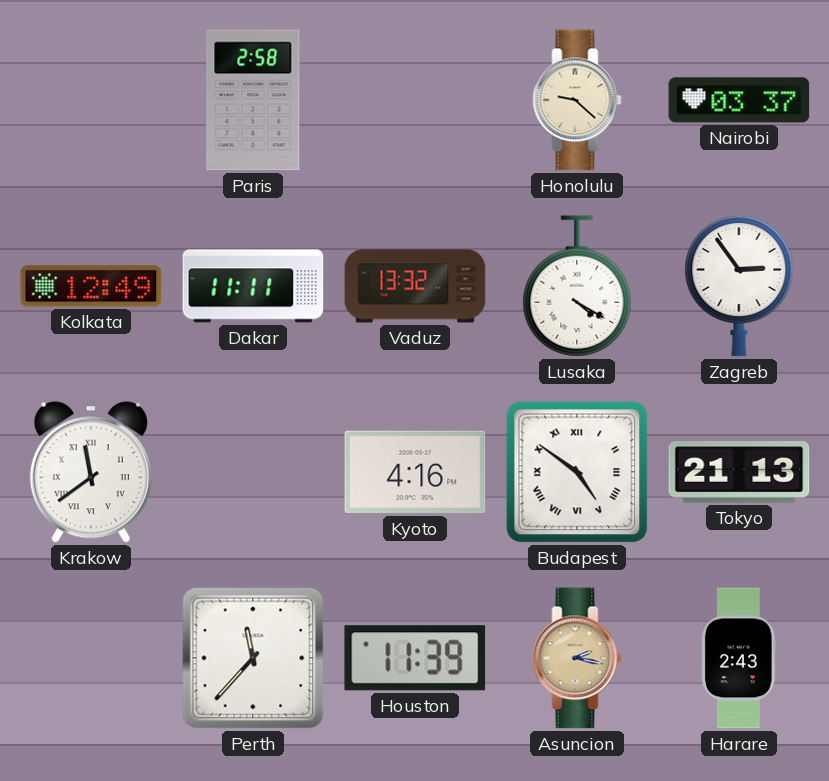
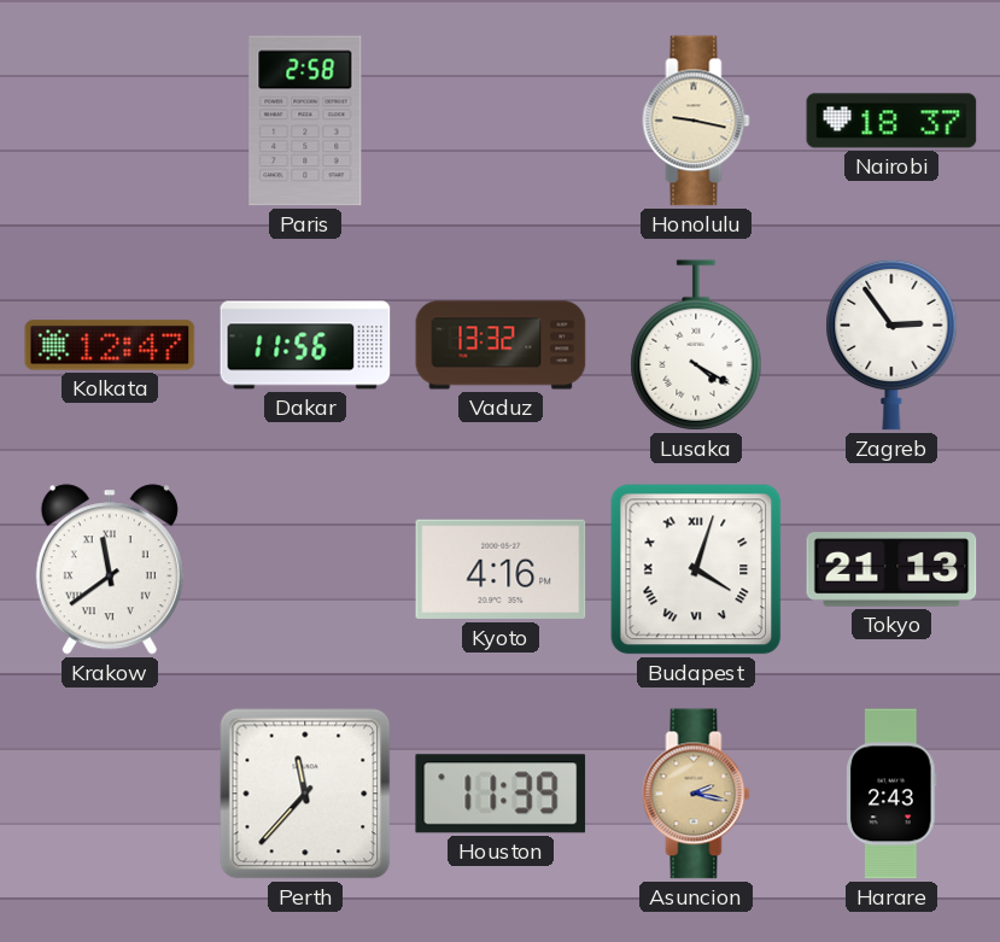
Honolulu: 9:22 -> 9:17
Nairobi: 03:37 -> 18:37
Kolkata: 12:49 -> 12:47
Dakar: 11:11 -> 11:56
Budapest: 4:51 -> 4:03
